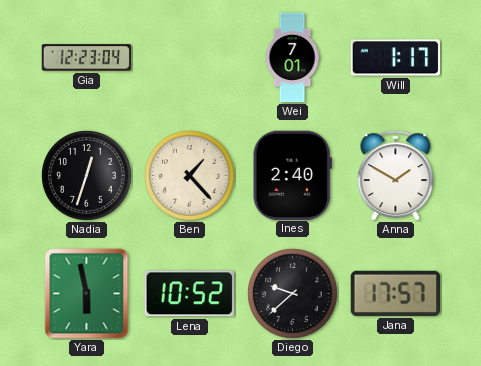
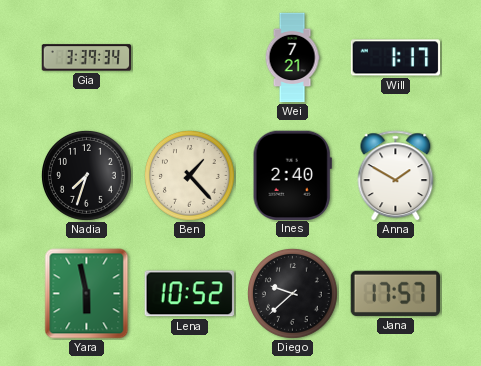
Gia: 12:23 -> 3:39
Wei: 7:01 -> 7:21
Nadia: 12:33 -> 7:33
